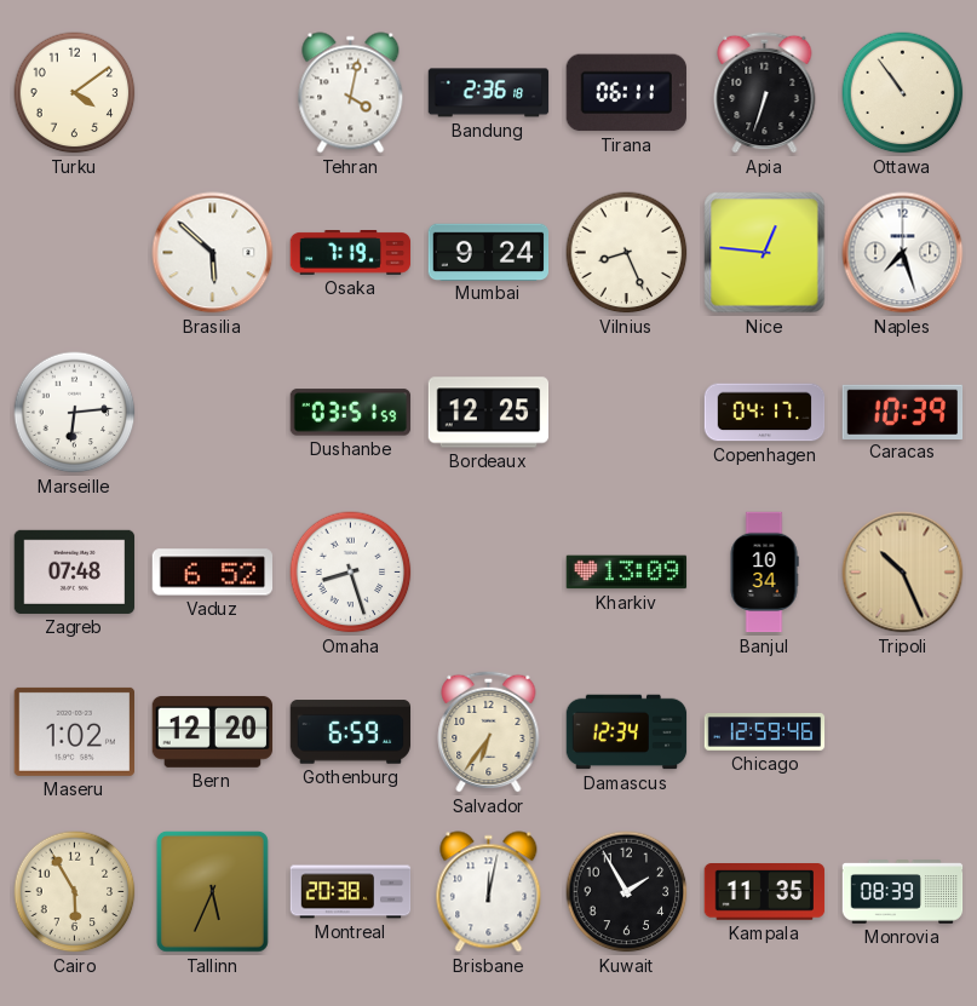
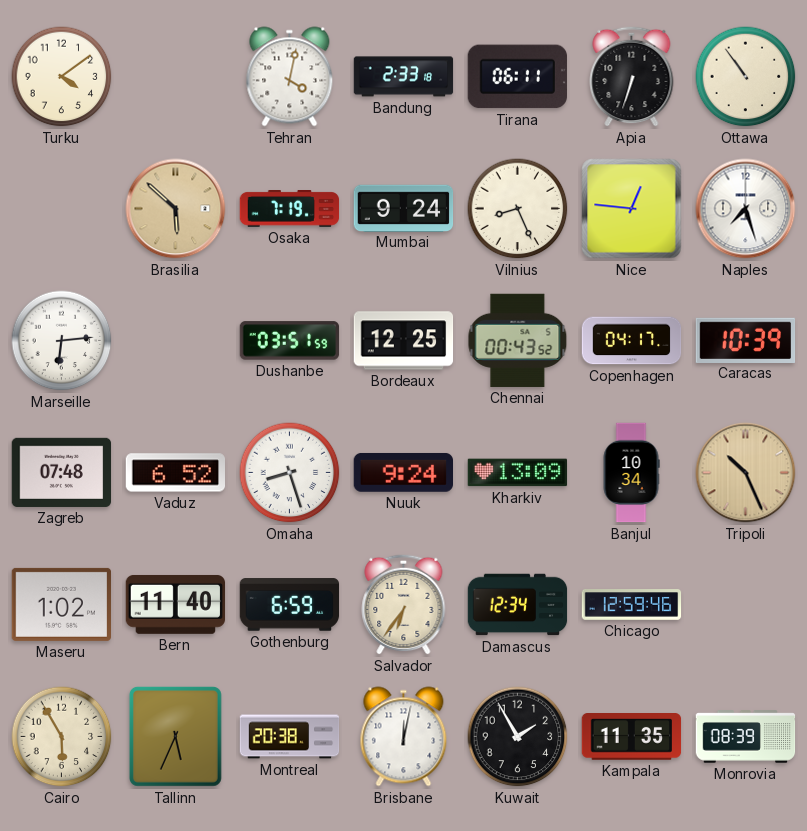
Bandung: 2:36 -> 2:33
Brasilia dial: white -> champagne
Chennai: none -> 00:43
Nuuk: none -> 9:24
Bern: 12:20 -> 11:40
